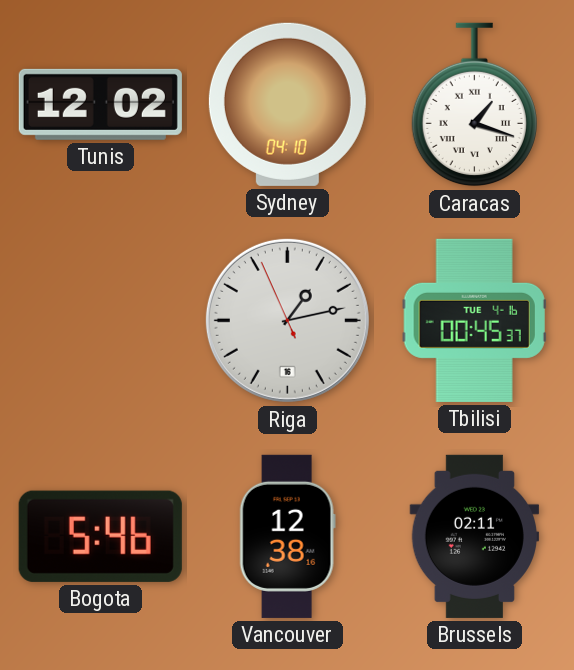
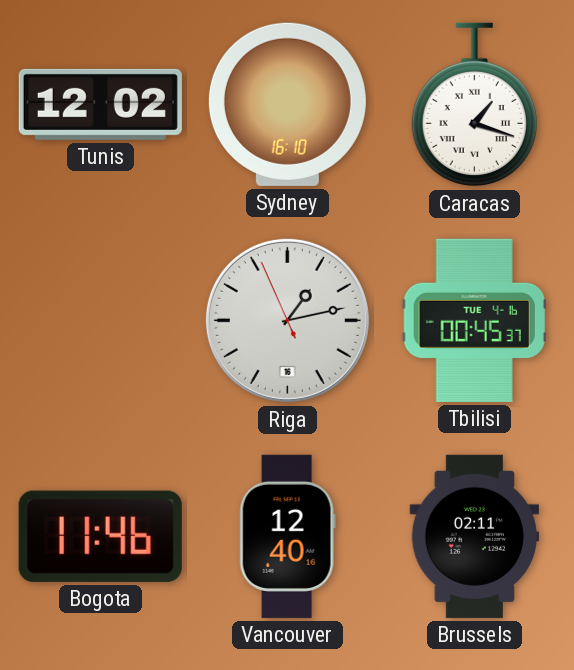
Sydney: 04:10 -> 16:10
Bogota: 5:46 -> 11:46
Vancouver: 12:38 -> 12:40
